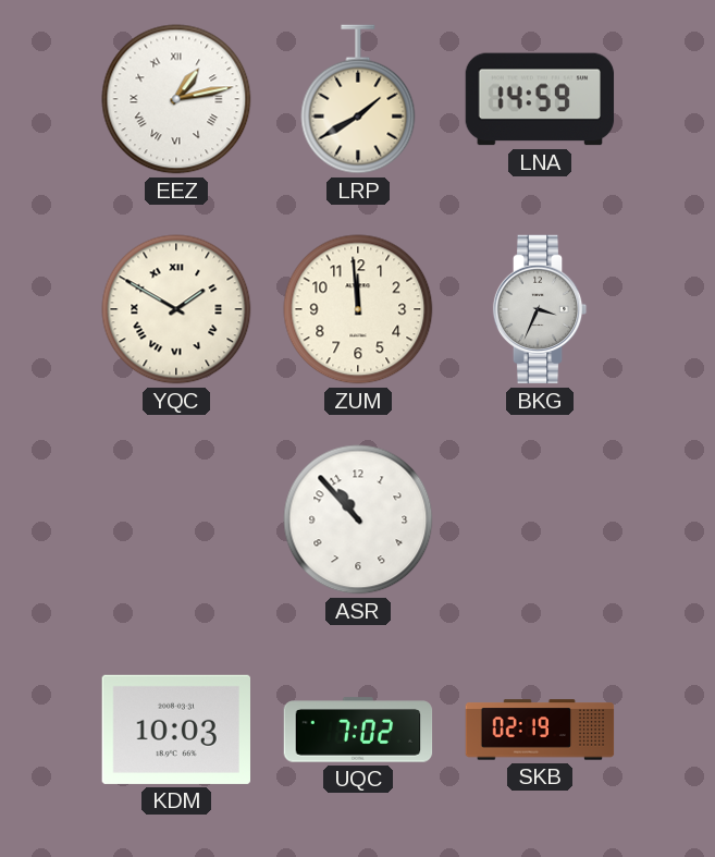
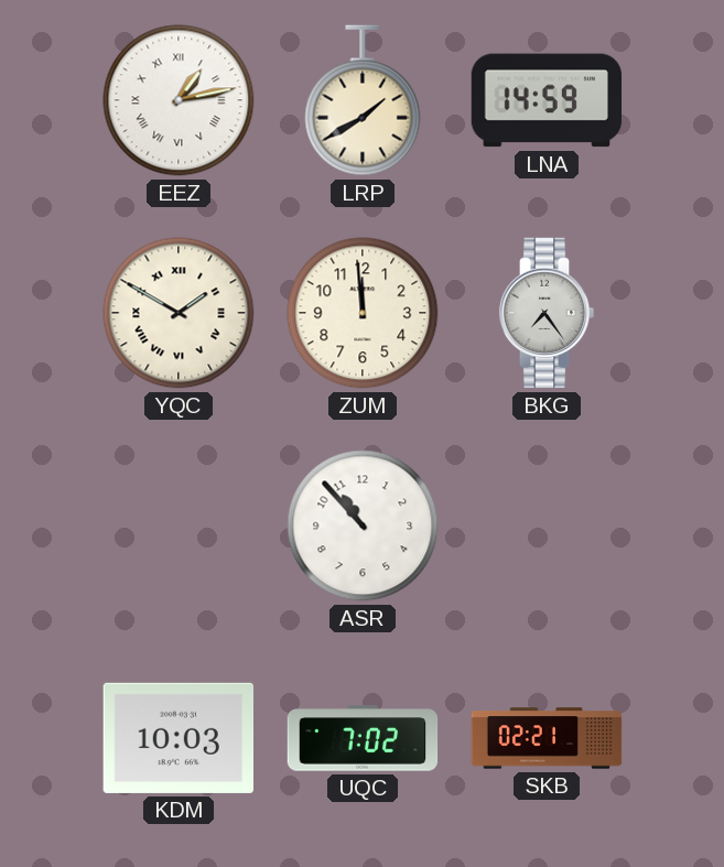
BKG: 3:34 -> 7:24
SKB: 02:19 -> 02:21
